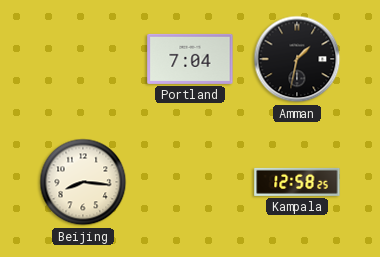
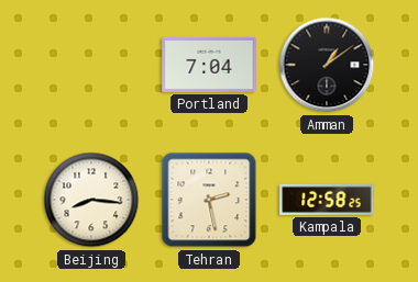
Amman: 1:32 -> 1:09
Tehran: none -> 2:28
